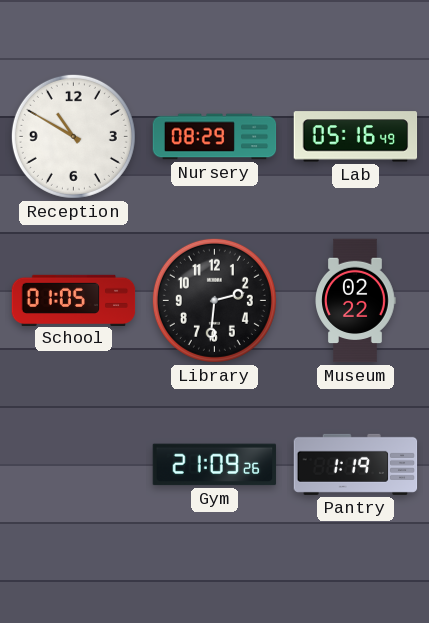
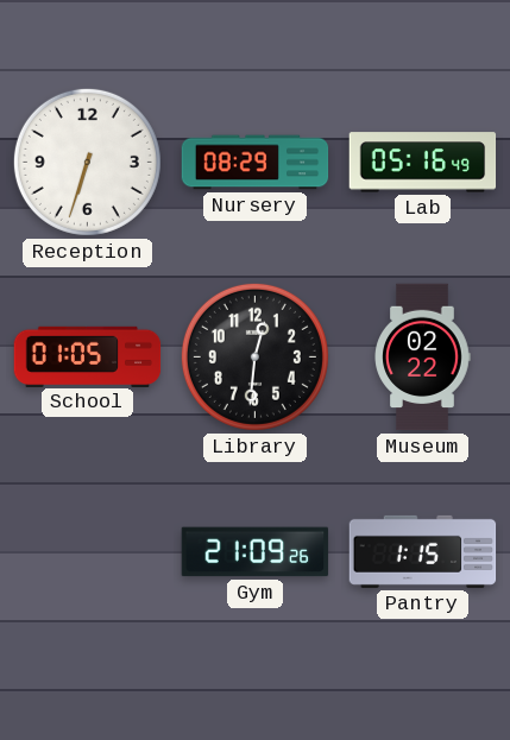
Reception: 10:50 -> 6:33
Library: 2:31 -> 12:31
Pantry: 1:19 -> 1:15
